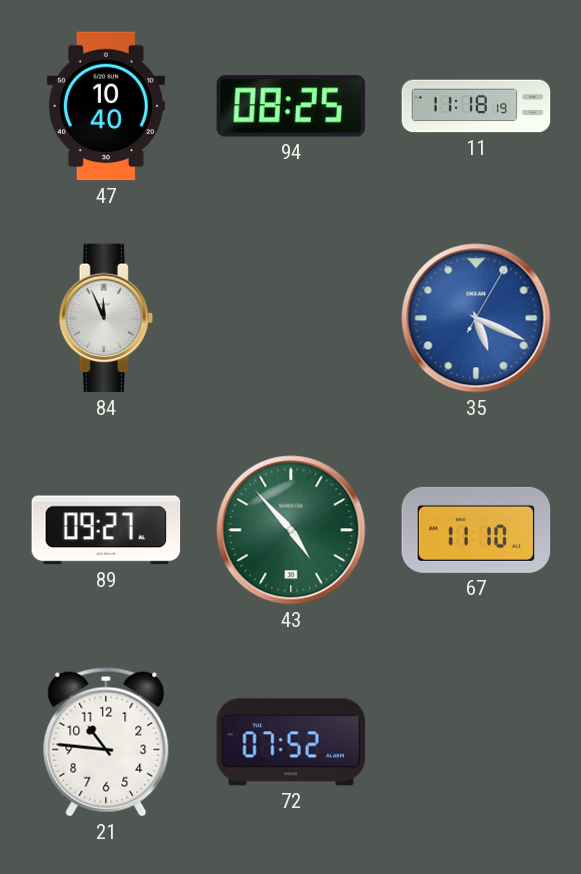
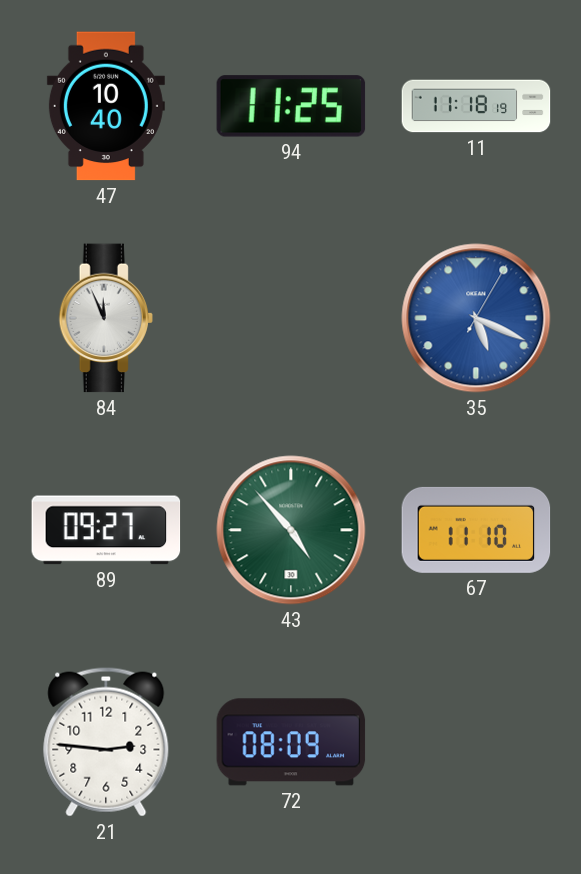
94: 08:25 -> 11:25
21: 10:46 -> 2:46
72: 07:52 -> 08:09
